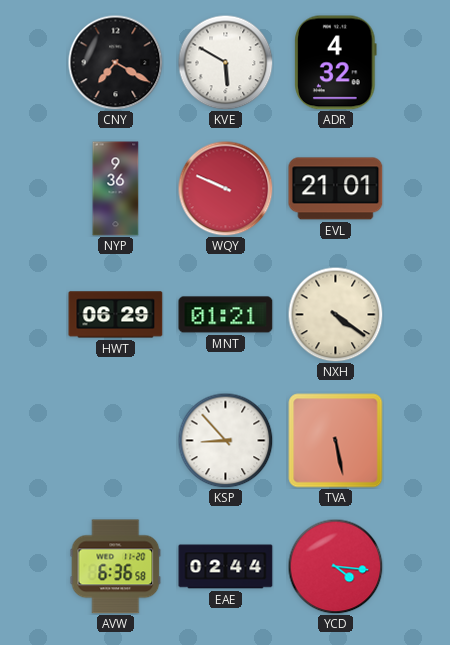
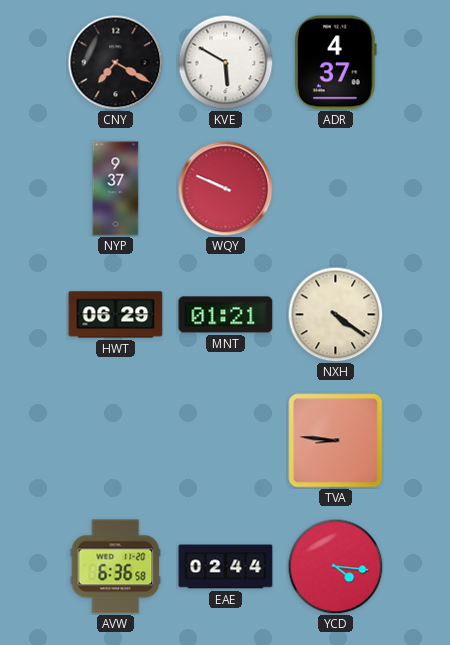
ADR: 4:32 -> 4:37
NYP: 9:36 -> 9:37
EVL: 21:01 -> none
KSP: 8:53 -> none
TVA: 5:28 -> 8:46
